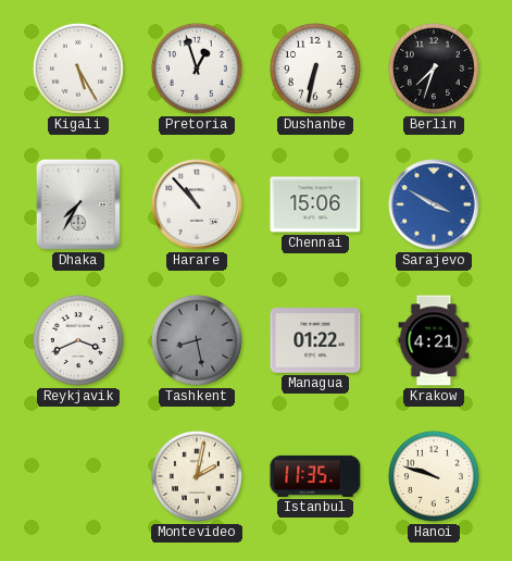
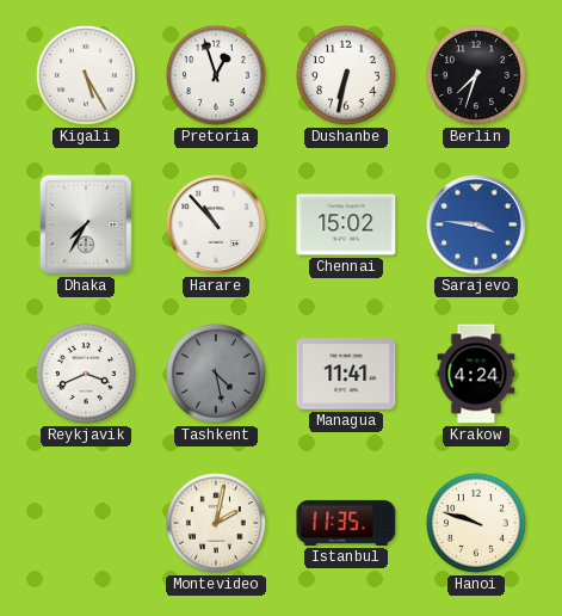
Chennai: 15:06 -> 15:02
Sarajevo: 3:50 -> 3:46
Tashkent: 8:28 -> 4:28
Managua: 01:22 -> 11:41
Krakow: 4:21 -> 4:24
